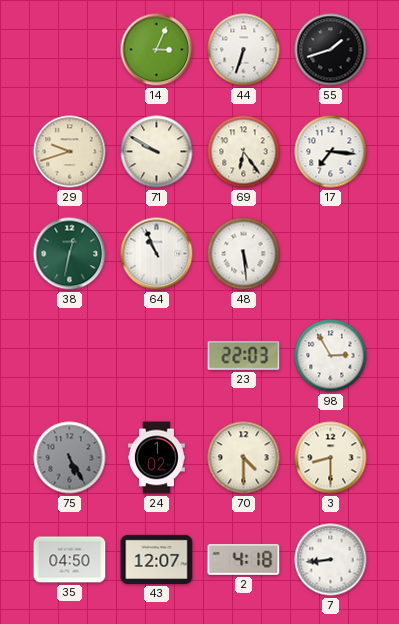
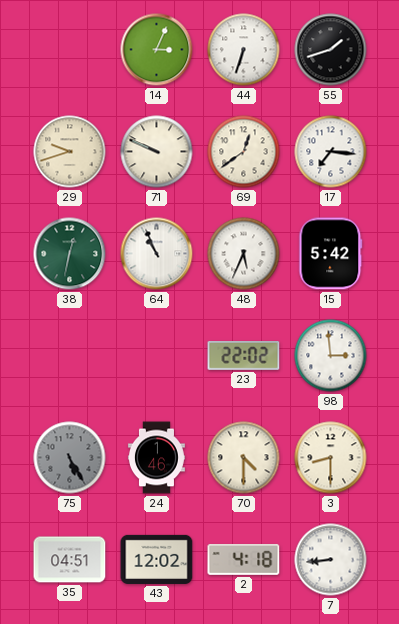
71: 9:50 -> 9:49
69: 6:24 -> 12:39
48: 5:29 -> 5:34
15: none -> 5:42
23: 22:03 -> 22:02
98: 2:55 -> 2:59
24: 1:02 -> 1:46
35: 04:50 -> 04:51
43: 12:07 -> 12:02
